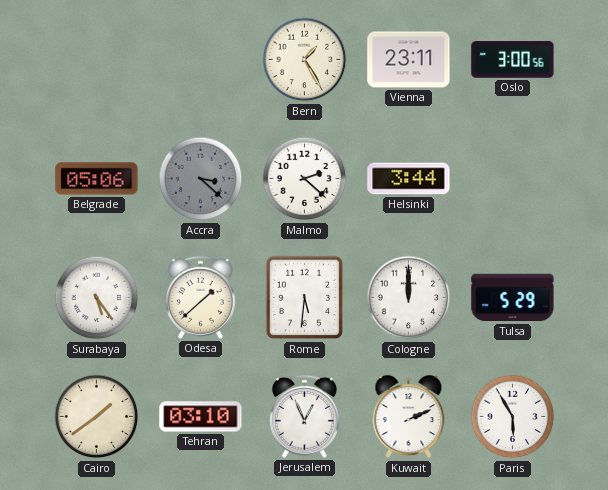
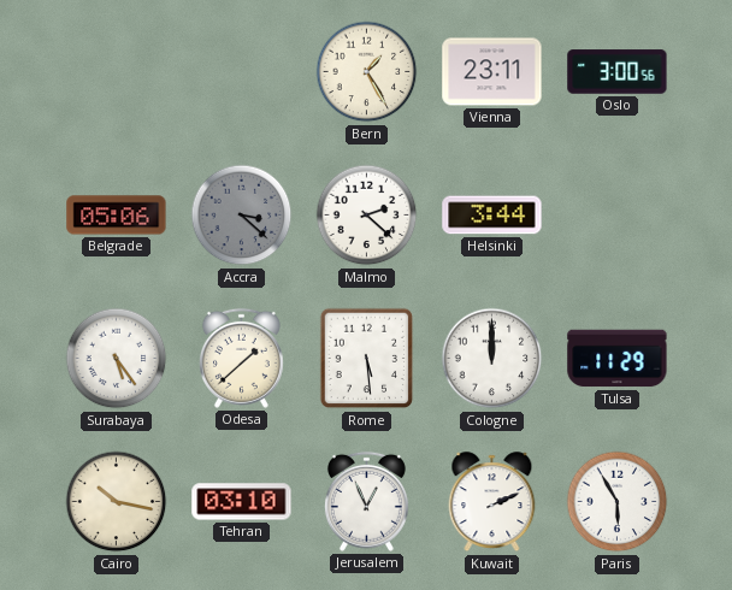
Rome: 5:31 -> 5:29
Tulsa: 5:29 -> 11:29
Cairo: 1:39 -> 10:17
